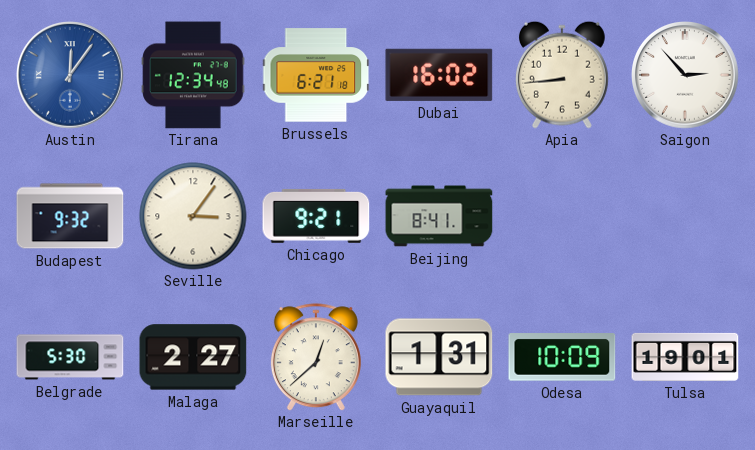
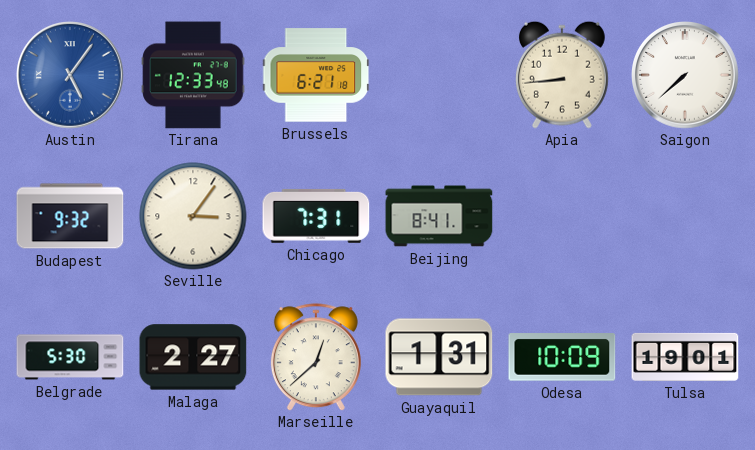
Austin: 12:06 -> 5:06
Tirana: 12:34 -> 12:33
Dubai: 16:02 -> none
Saigon: 2:53 -> 7:38
Chicago: 9:21 -> 7:31
